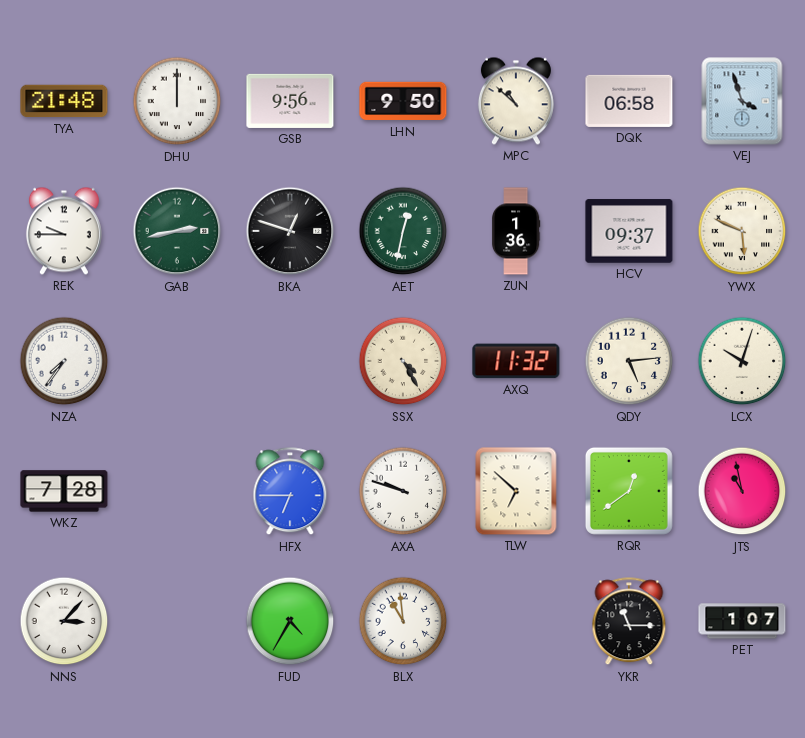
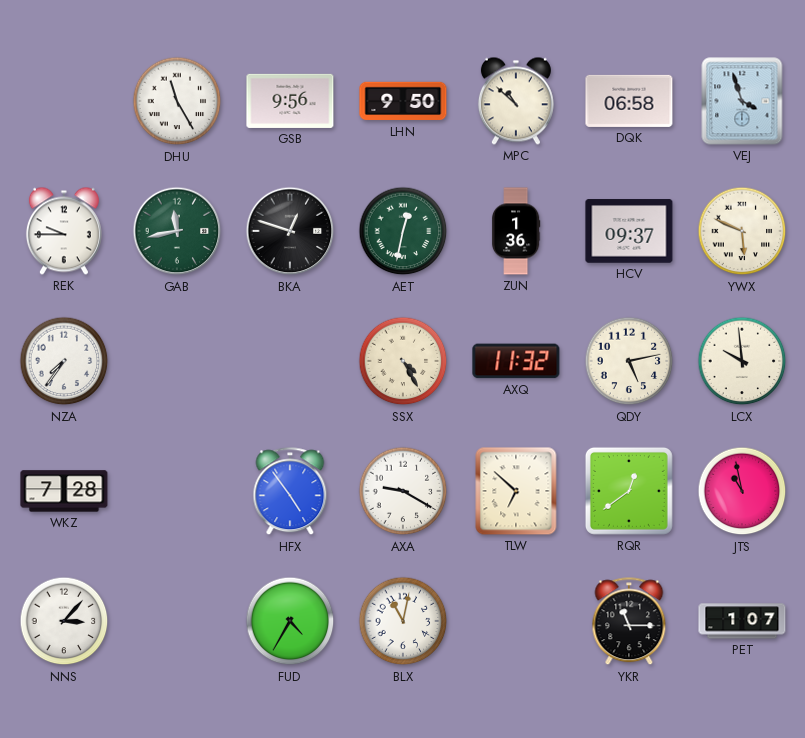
TYA: 21:48 -> none
DHU: 12:00 -> 11:25
GAB: 2:43 -> 11:43
QDY: 5:14 -> 5:13
LCX: 10:03 -> 9:59
HFX: 6:45 -> 4:54
AXA: 9:48 -> 9:20
BLX: 10:59 -> 11:02
